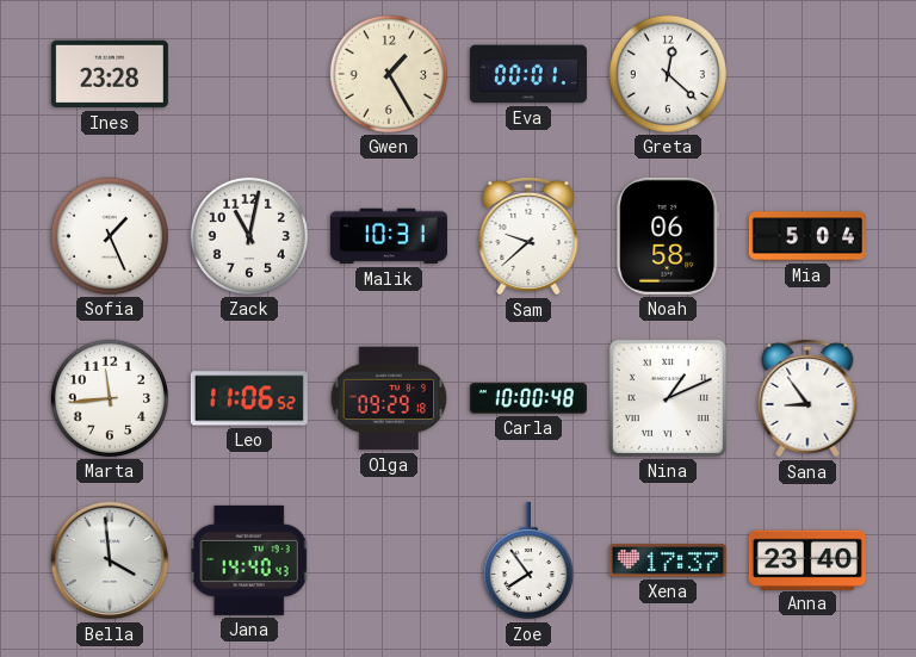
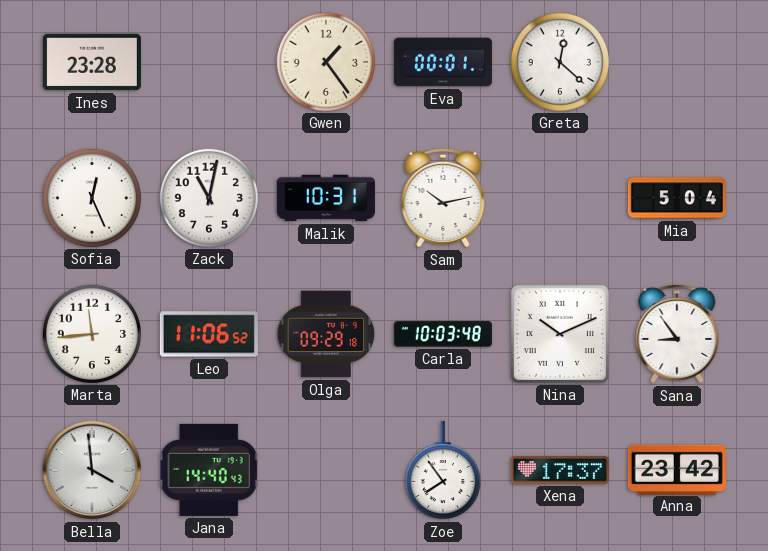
Gwen: 1:25 -> 1:24
Sofia: 1:26 -> 12:26
Sam: 9:38 -> 10:13
Noah: 06:58 -> none
Carla: 10:00 -> 10:03
Nina: 1:11 -> 10:11
Anna: 23:40 -> 23:42
